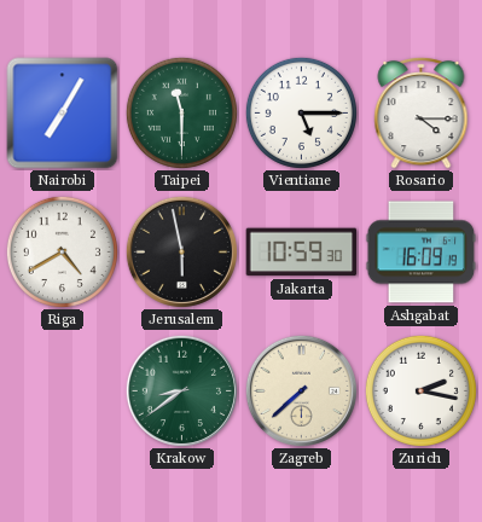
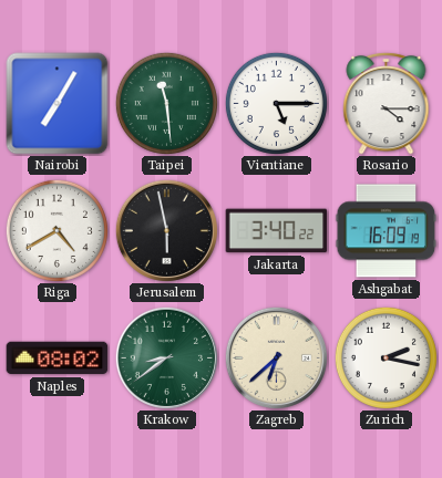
Taipei: 11:30 -> 11:29
Jakarta: 10:59 -> 3:40
Naples: none -> 08:02
Zagreb: 7:38 -> 6:38
